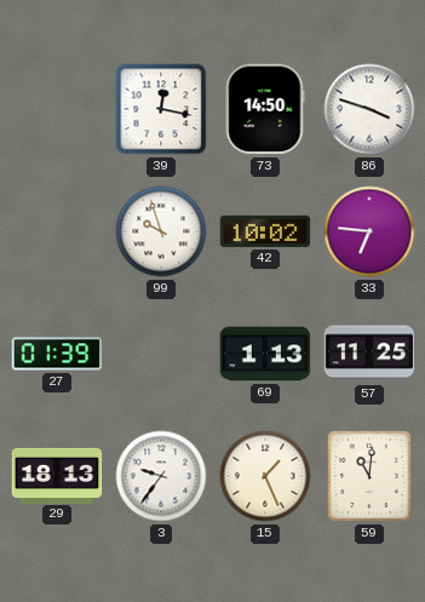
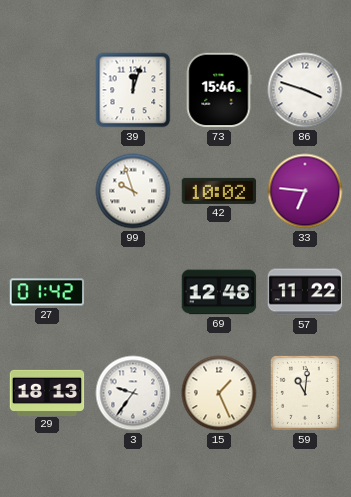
39: 12:17 -> 12:03
73: 14:50 -> 15:46
27: 01:39 -> 01:42
69: 1:13 -> 12:48
57: 11:25 -> 11:22
